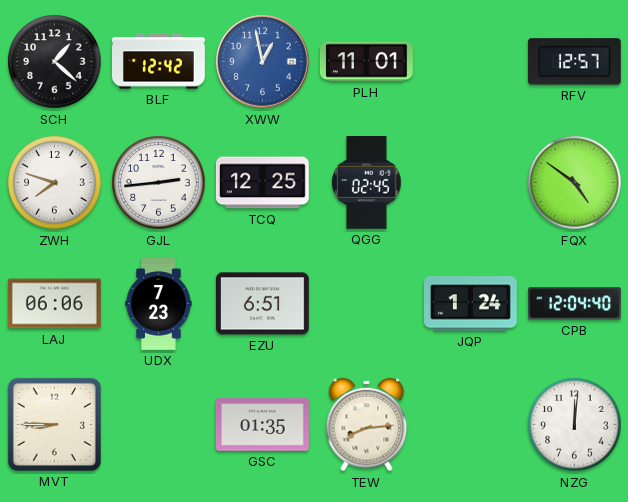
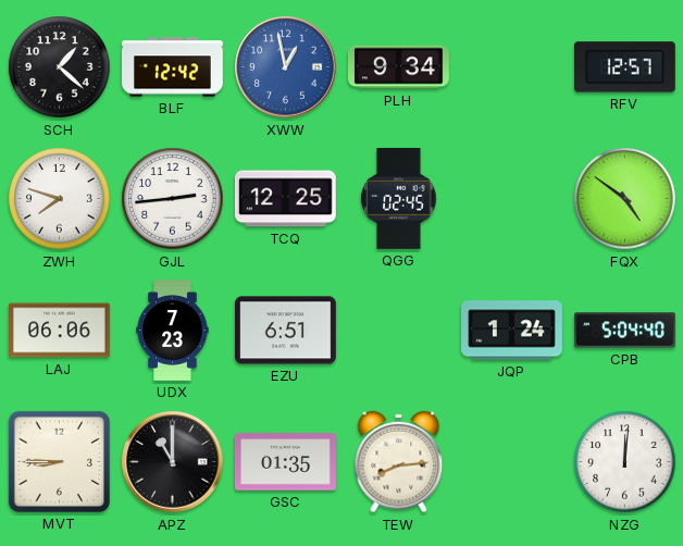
PLH: 11:01 -> 9:34
CPB: 12:04 -> 5:04
APZ: none -> 11:00
